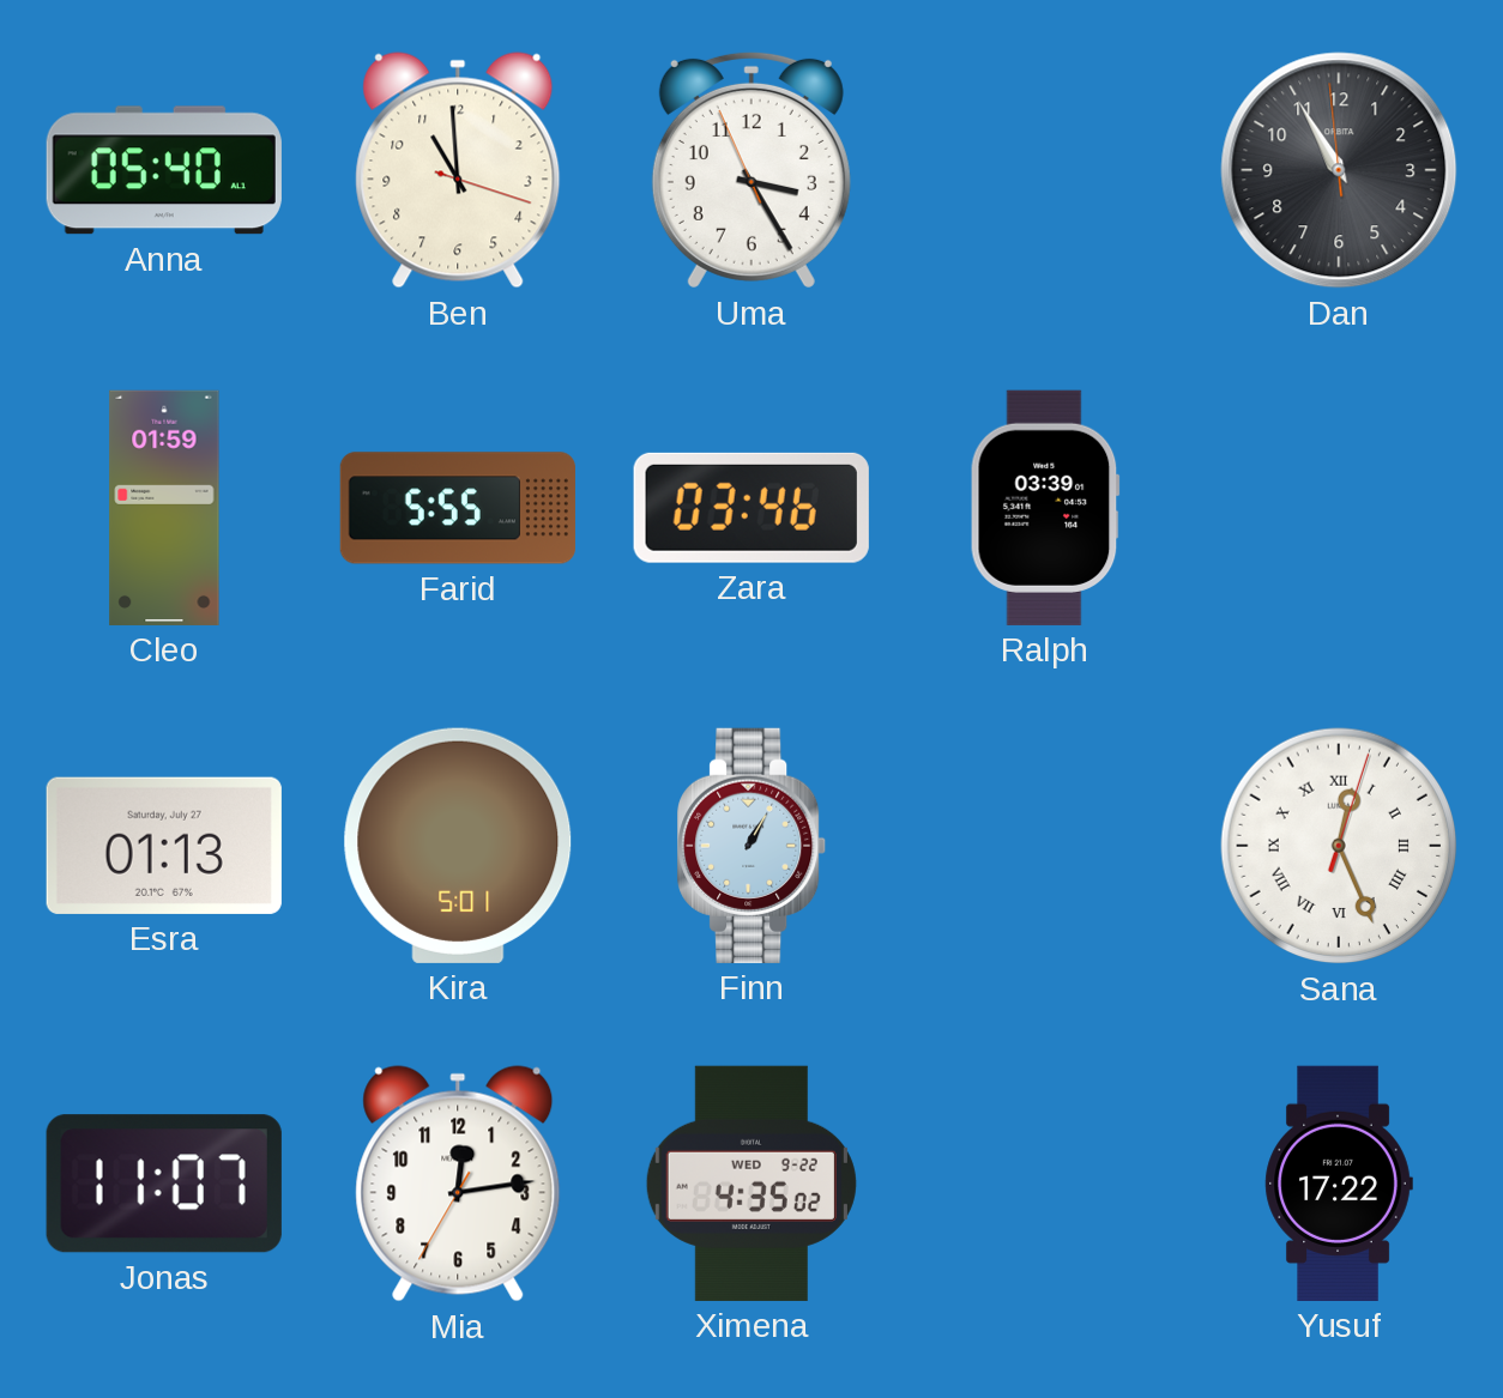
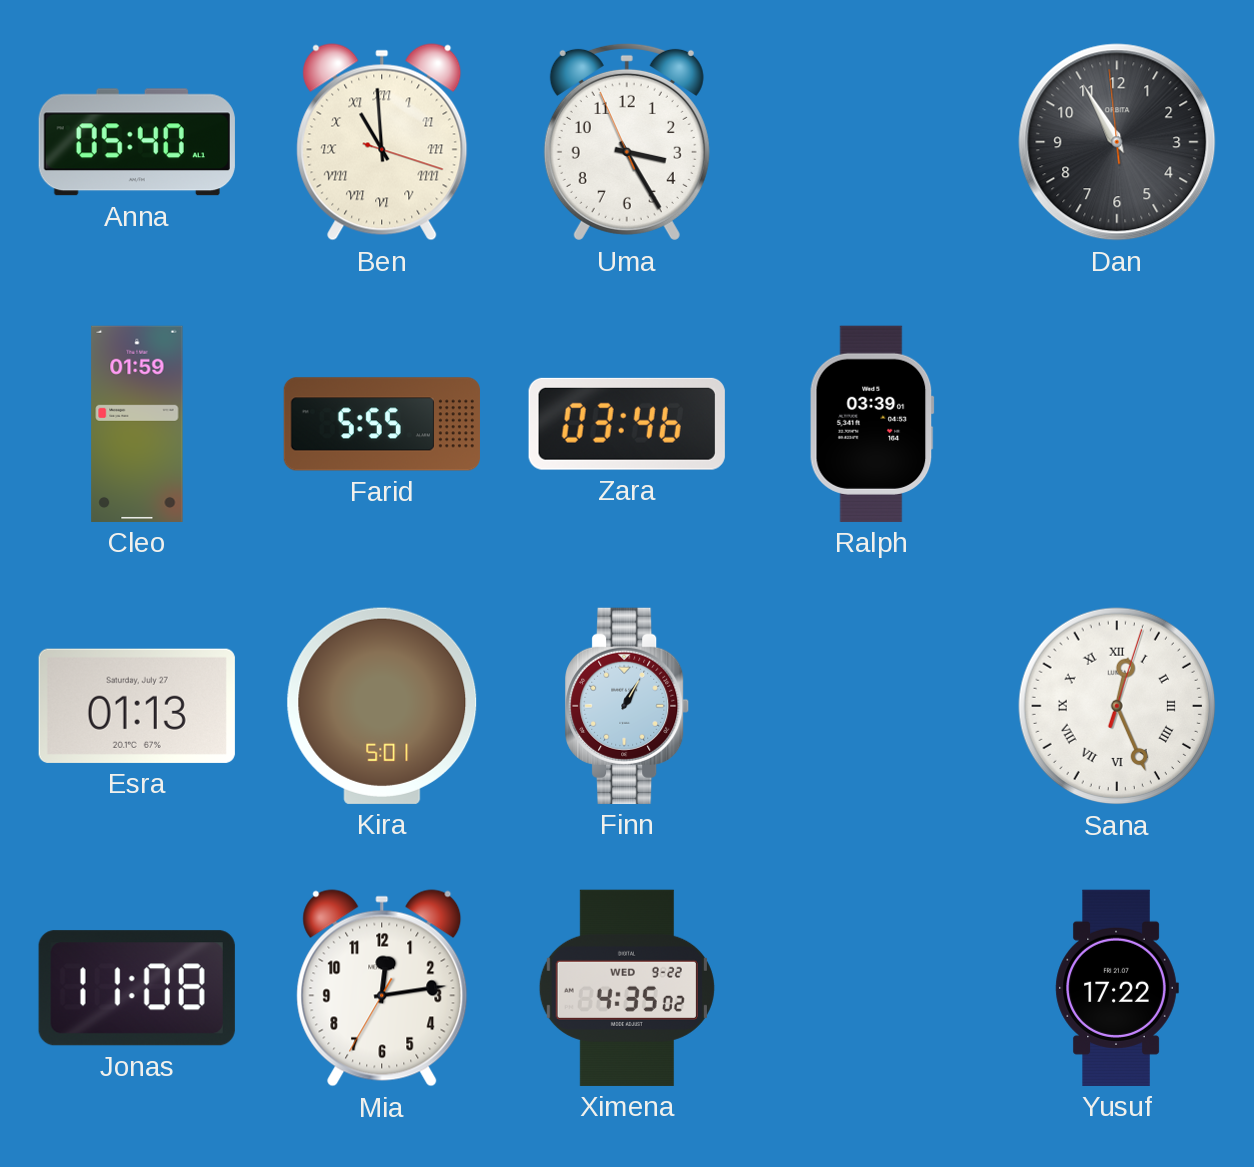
Ben numerals: Arabic -> Roman
Jonas: 11:07 -> 11:08
